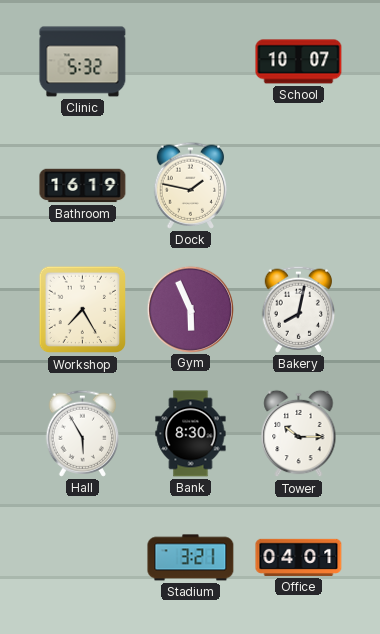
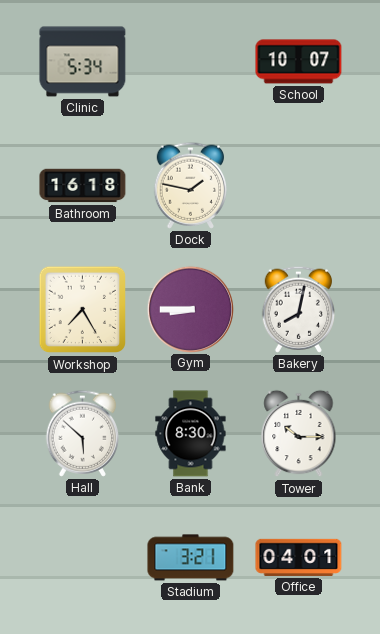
Clinic: 5:32 -> 5:34
Bathroom: 16:19 -> 16:18
Gym: 5:56 -> 8:45
Hall: 5:55 -> 5:52
